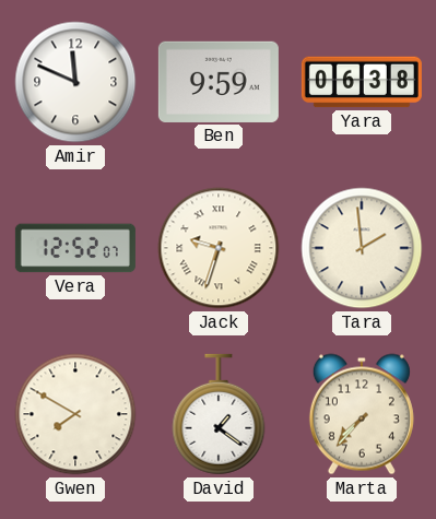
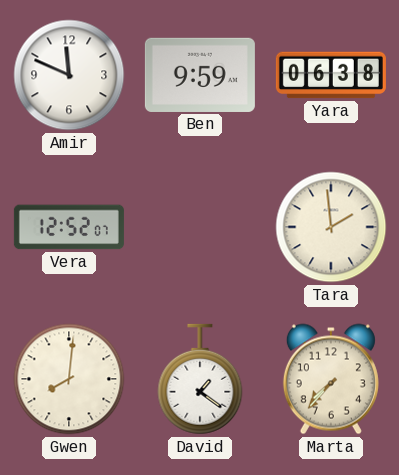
Jack: 9:33 -> none
Gwen: 7:50 -> 8:01
